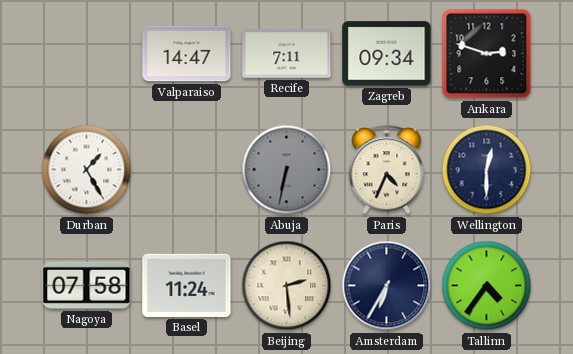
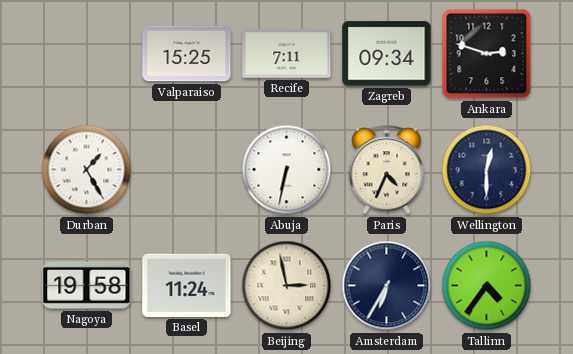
Valparaiso: 14:47 -> 15:25
Abuja dial: grey -> white
Nagoya: 07:58 -> 19:58
Beijing: 2:29 -> 2:58
